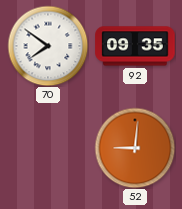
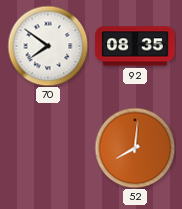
92: 09:35 -> 08:35
52: 9:01 -> 8:01
